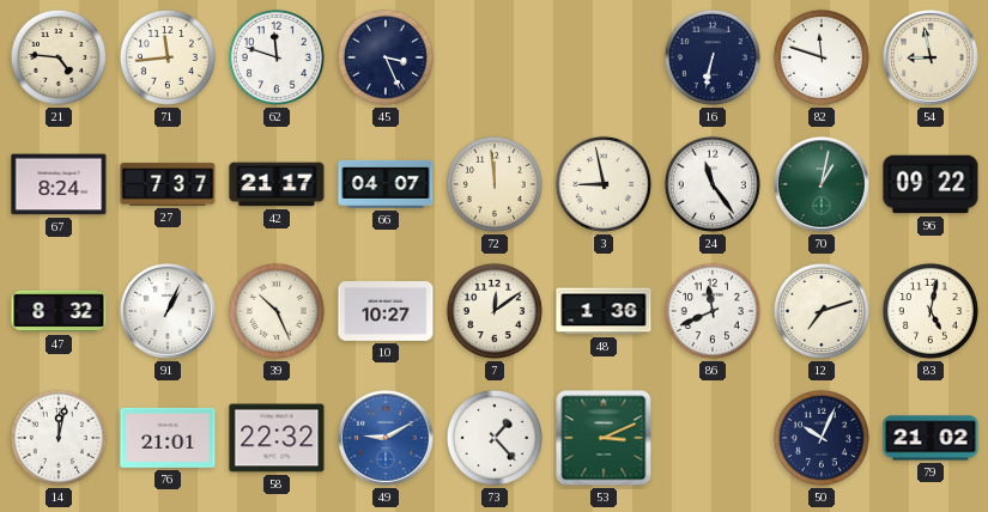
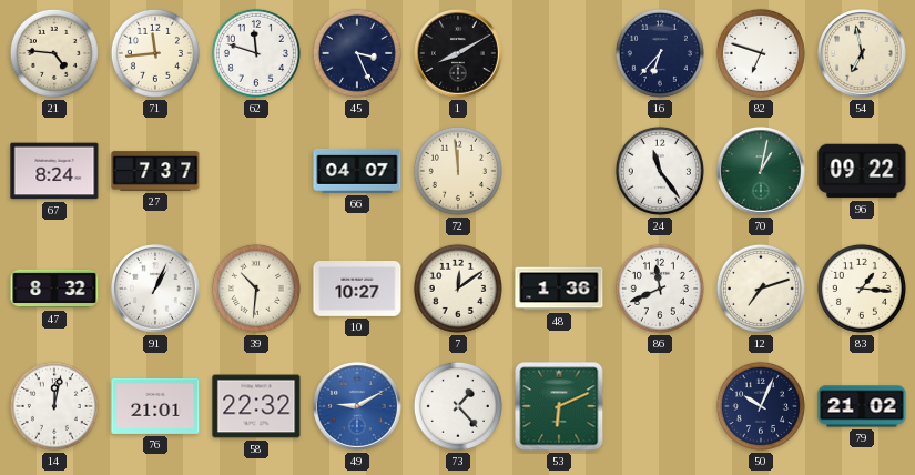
1: none -> 8:10
16: 6:32 -> 6:37
82: 11:48 -> 6:48
54: 8:58 -> 6:58
42: 21:17 -> none
3: 8:58 -> none
39: 10:26 -> 10:31
83: 5:02 -> 1:16
53: 3:11 -> 6:11
